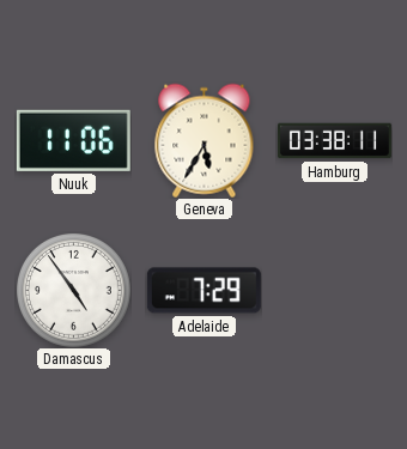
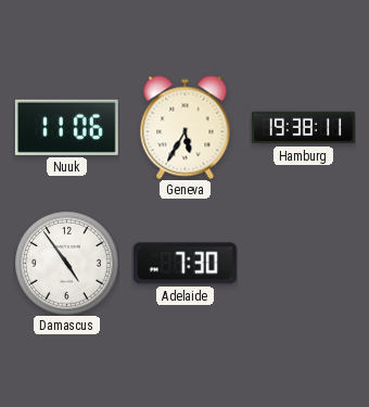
Hamburg: 03:38 -> 19:38
Adelaide: 7:29 -> 7:30
